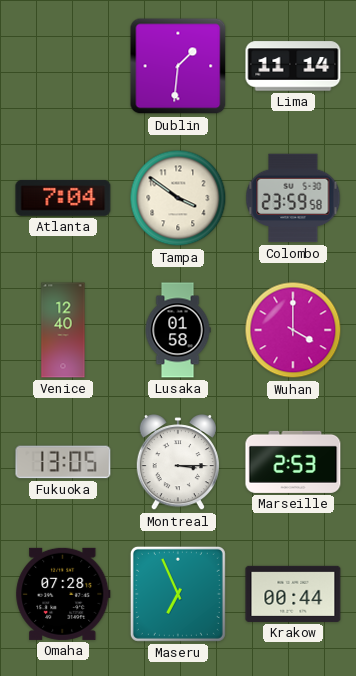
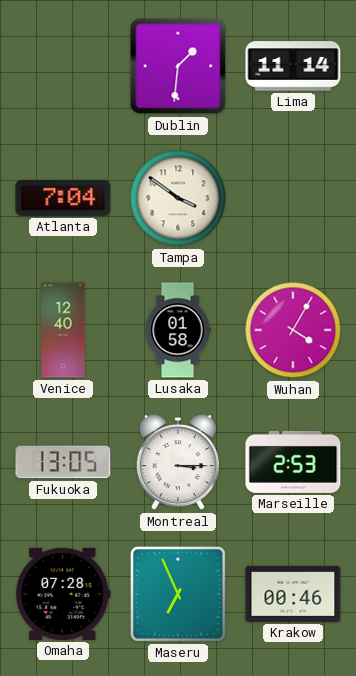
Colombo: 23:59 -> none
Wuhan: 4:00 -> 4:05
Krakow: 00:44 -> 00:46
